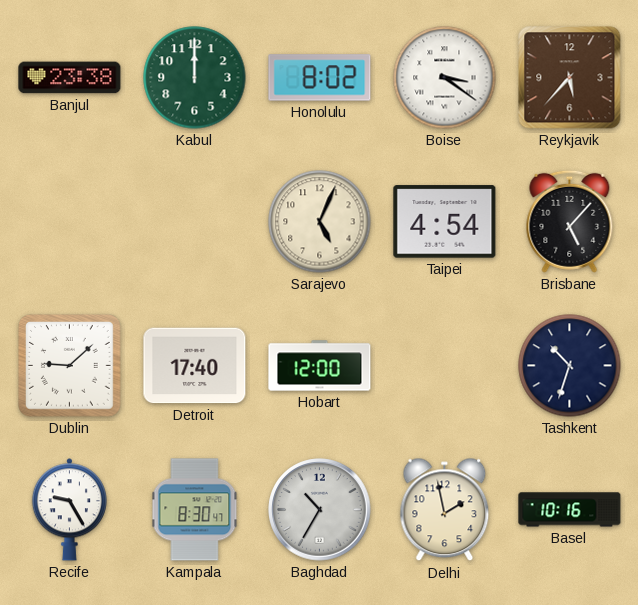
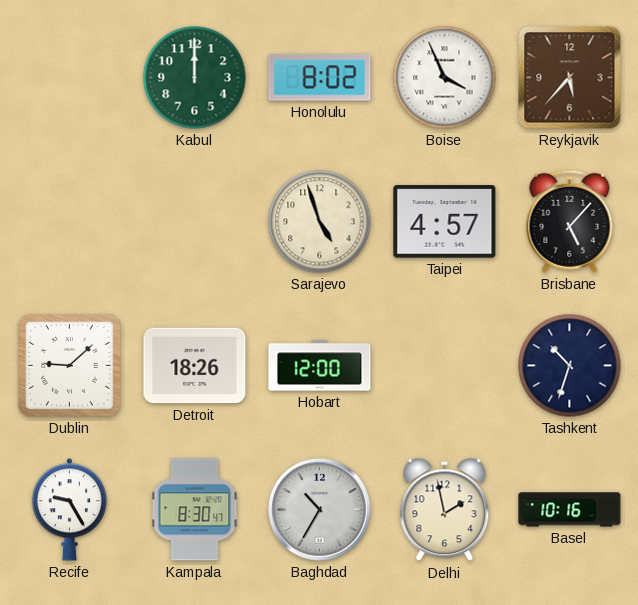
Banjul: 23:38 -> none
Boise: 3:21 -> 3:56
Sarajevo: 5:04 -> 4:57
Taipei: 4:54 -> 4:57
Detroit: 17:40 -> 18:26
